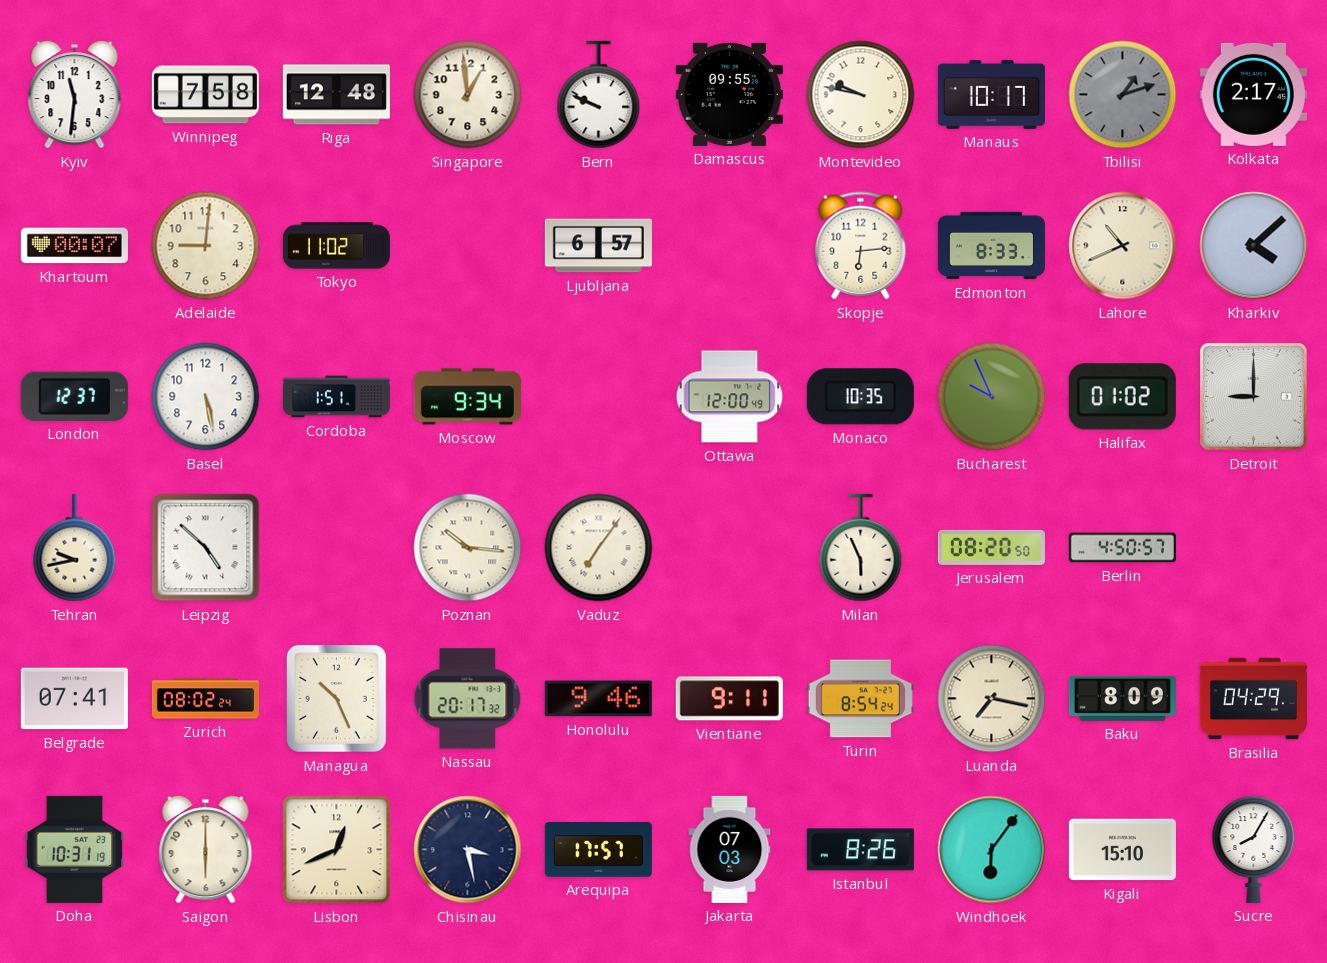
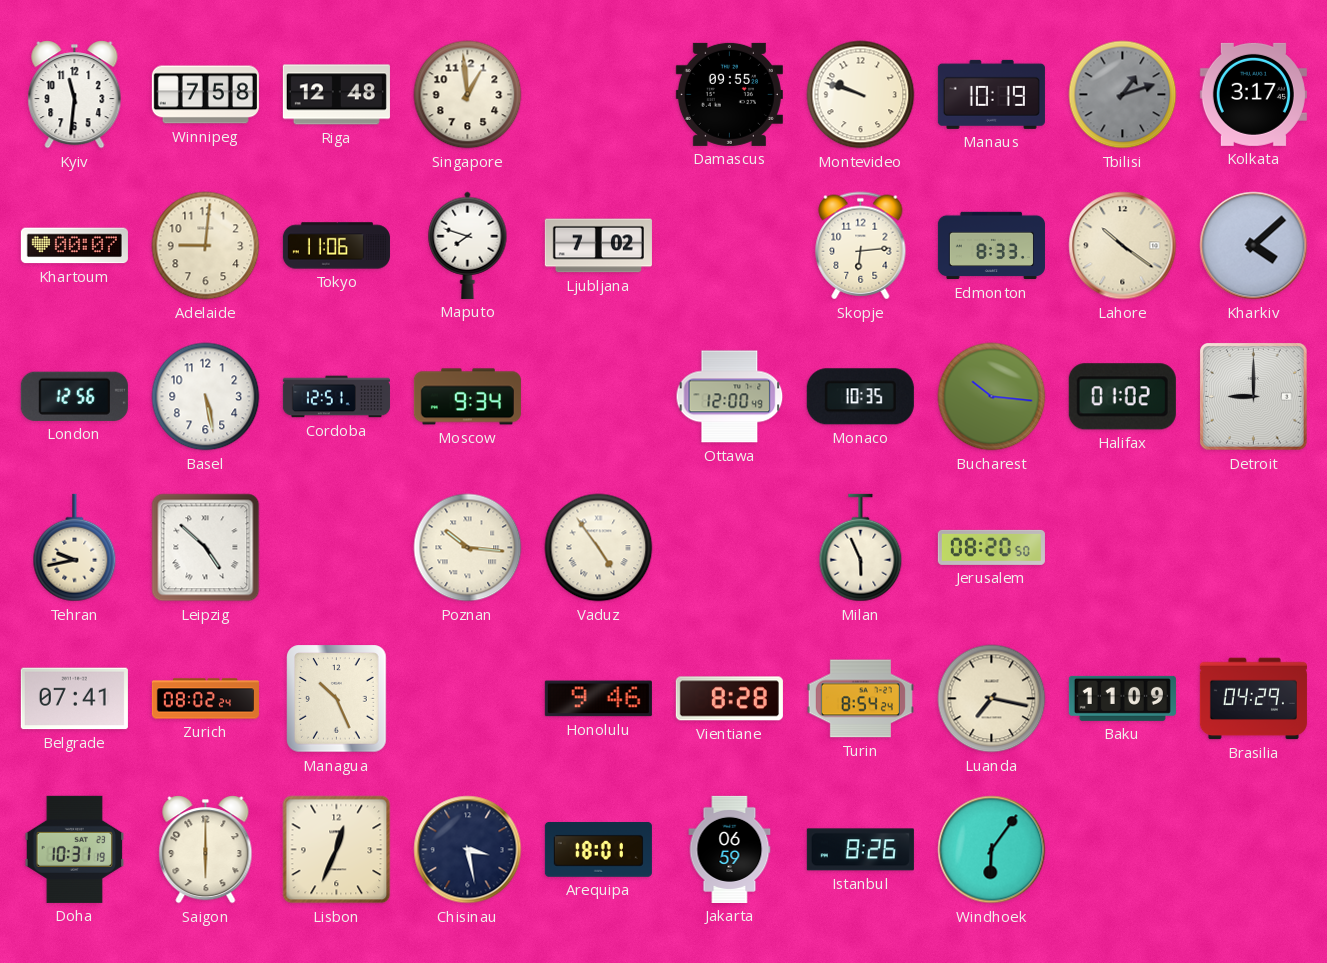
Bern: 9:49 -> none
Montevideo: 9:47 -> 9:48
Manaus: 10:17 -> 10:19
Kolkata: 2:17 -> 3:17
Tokyo: 11:02 -> 11:06
Maputo: none -> 7:48
Ljubljana: 6:57 -> 7:02
Lahore: 10:41 -> 10:21
London: 12:37 -> 12:56
Cordoba: 1:51 -> 12:51
Bucharest: 9:56 -> 10:16
Vaduz: 7:06 -> 4:54
Berlin: 4:50 -> none
Nassau: 20:17 -> none
Vientiane: 9:11 -> 8:28
Baku: 8:09 -> 11:09
Lisbon: 12:41 -> 12:34
Arequipa: 17:57 -> 18:01
Jakarta: 07:03 -> 06:59
Kigali: 15:10 -> none
Sucre: 8:05 -> none
